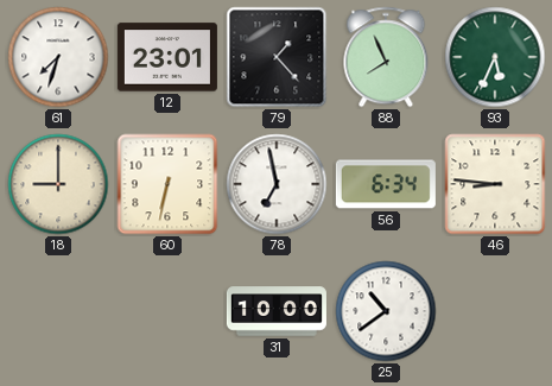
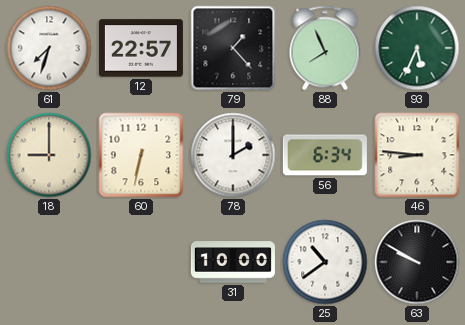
12: 23:01 -> 22:57
78: 6:58 -> 2:00
63: none -> 9:50
